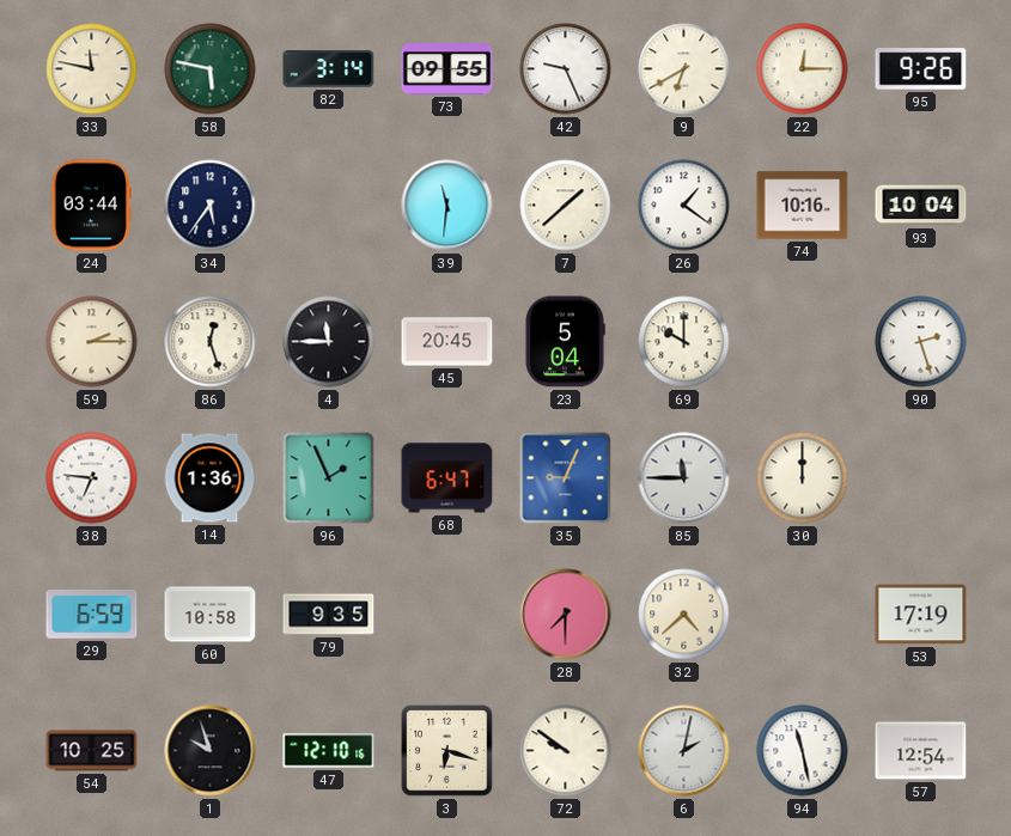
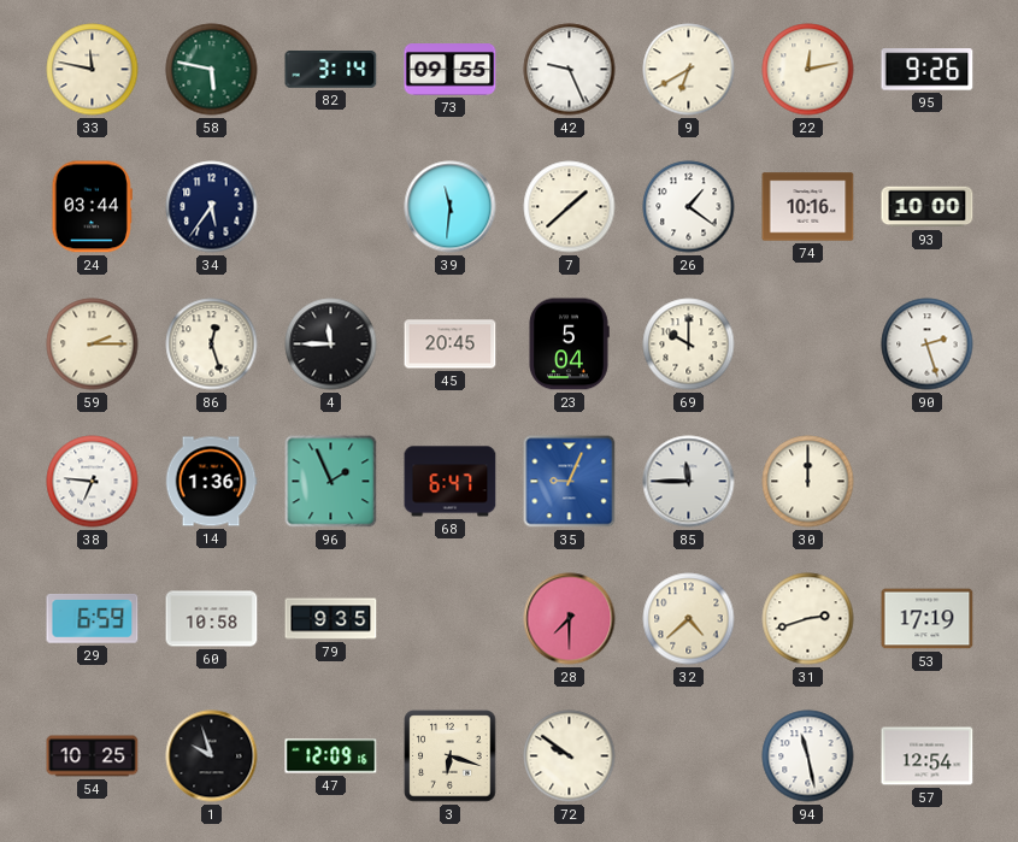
22: 12:15 -> 12:13
93: 10:04 -> 10:00
31: none -> 2:42
47: 12:10 -> 12:09
6: 2:02 -> none
